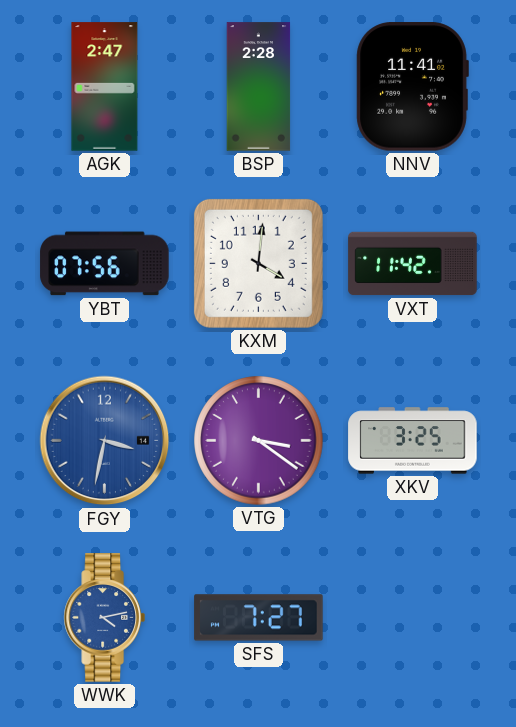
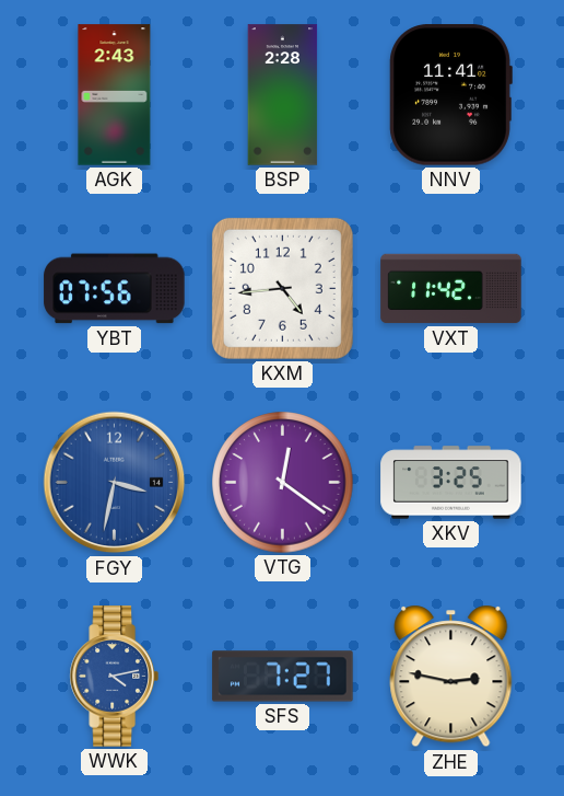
AGK: 2:47 -> 2:43
KXM: 4:01 -> 4:44
VTG: 3:21 -> 12:21
ZHE: none -> 2:47
